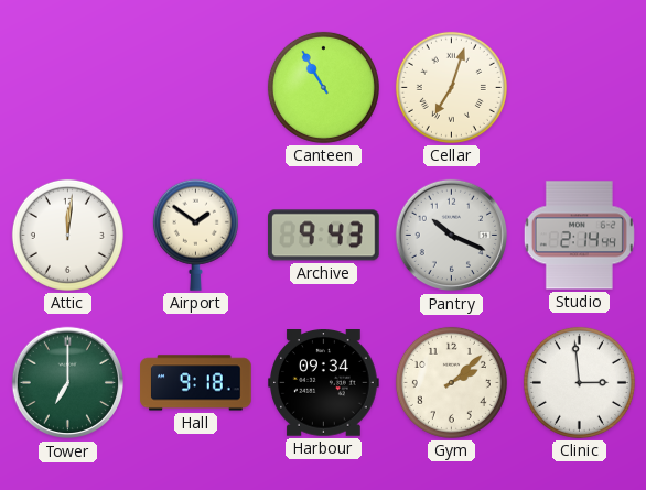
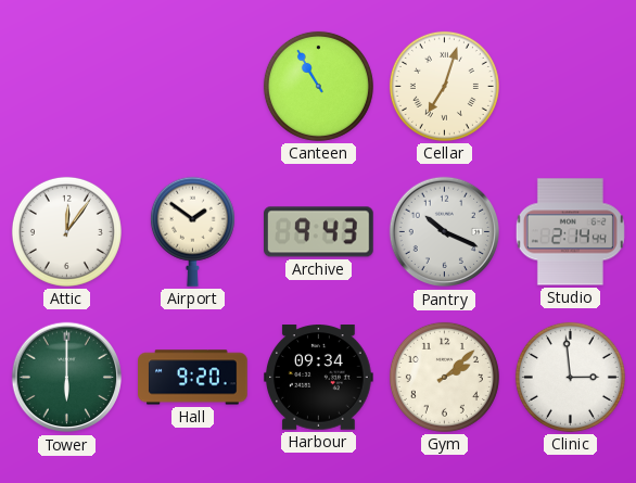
Attic: 12:01 -> 12:06
Tower: 7:00 -> 6:00
Hall: 9:18 -> 9:20
